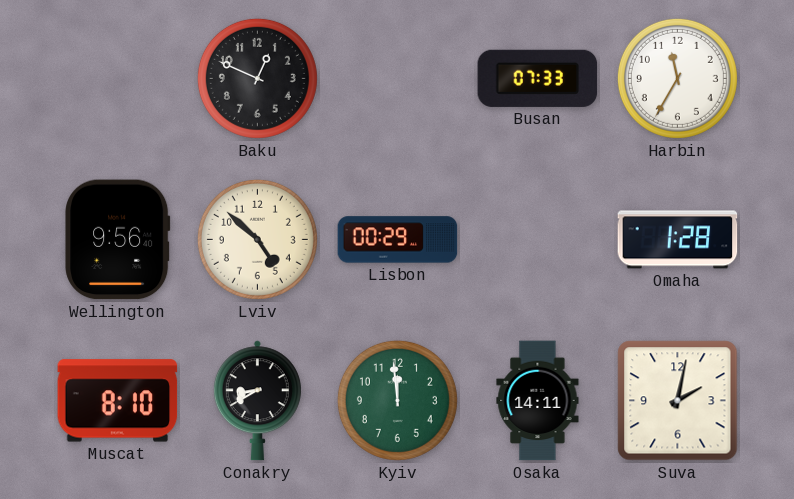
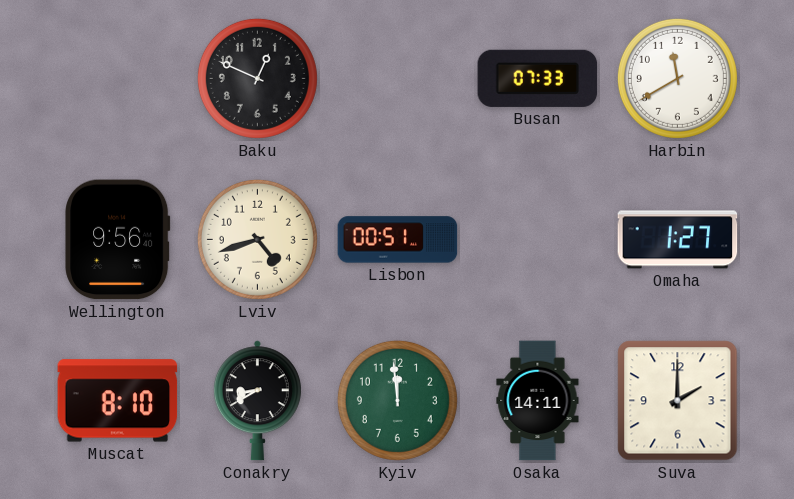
Harbin: 11:35 -> 11:40
Lviv: 4:52 -> 4:42
Lisbon: 00:29 -> 00:51
Omaha: 1:28 -> 1:27
Suva: 2:02 -> 2:00
